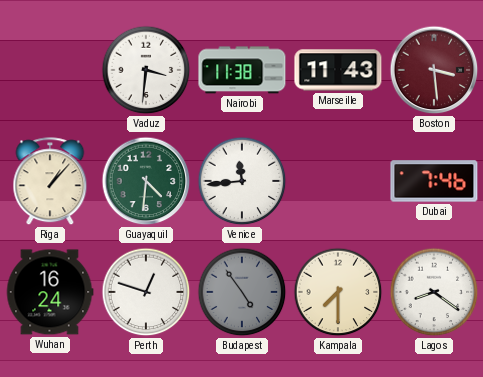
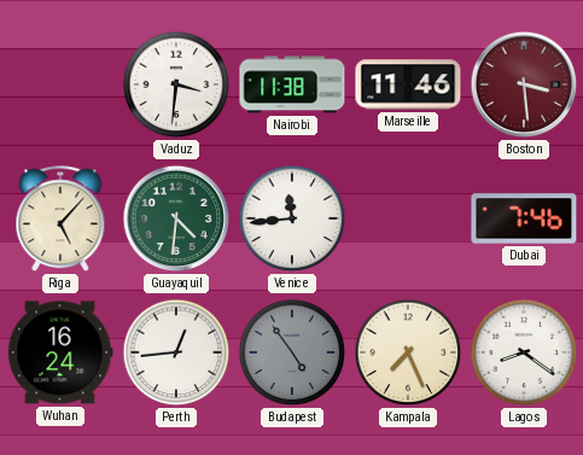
Marseille: 11:43 -> 11:46
Riga: 1:07 -> 5:07
Perth: 12:48 -> 12:44
Kampala: 7:30 -> 7:26
